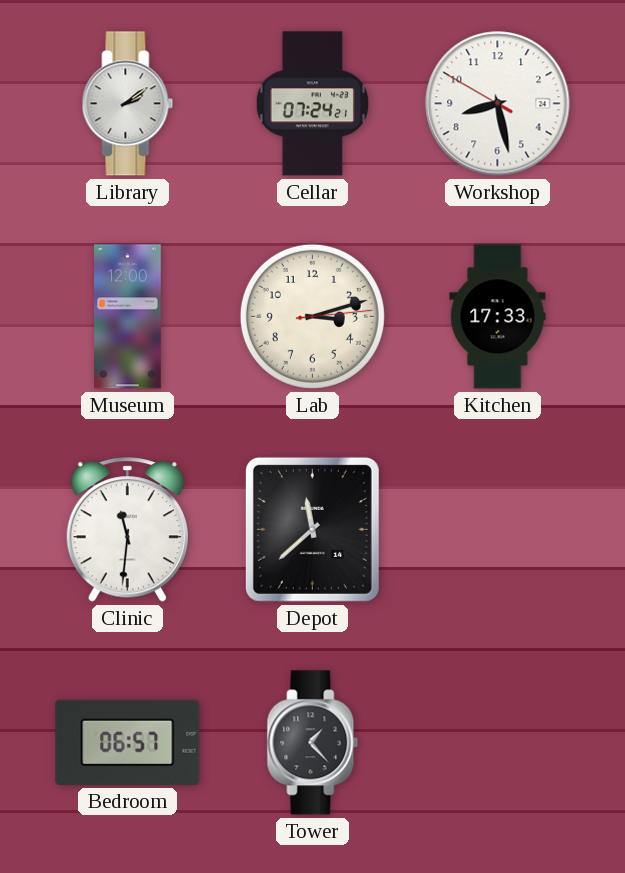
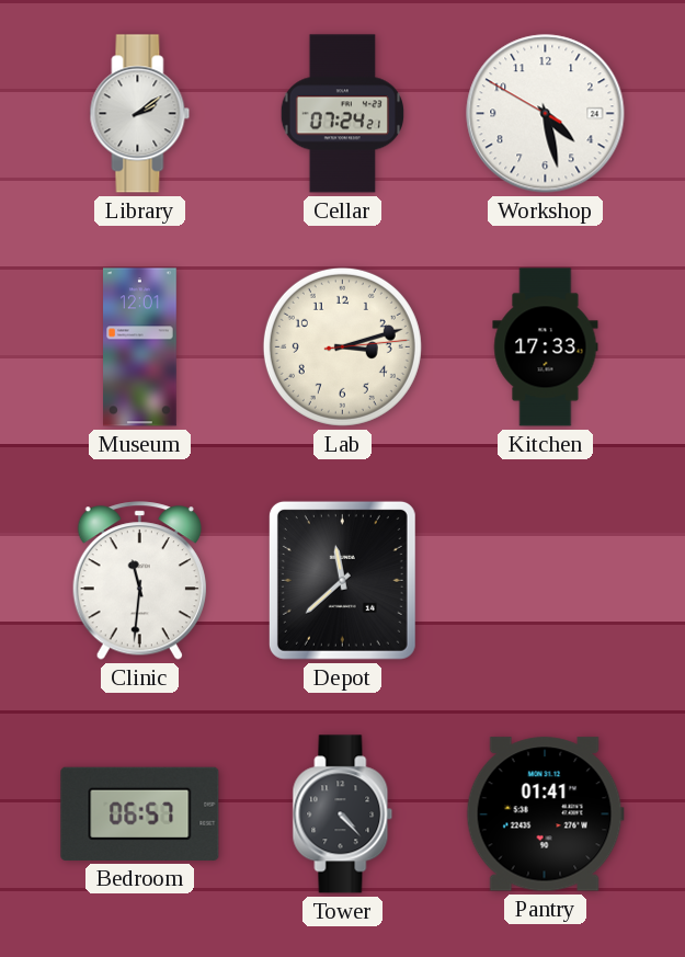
Workshop: 8:27 -> 4:27
Museum: 12:00 -> 12:01
Tower: 1:23 -> 4:23
Pantry: none -> 01:41
